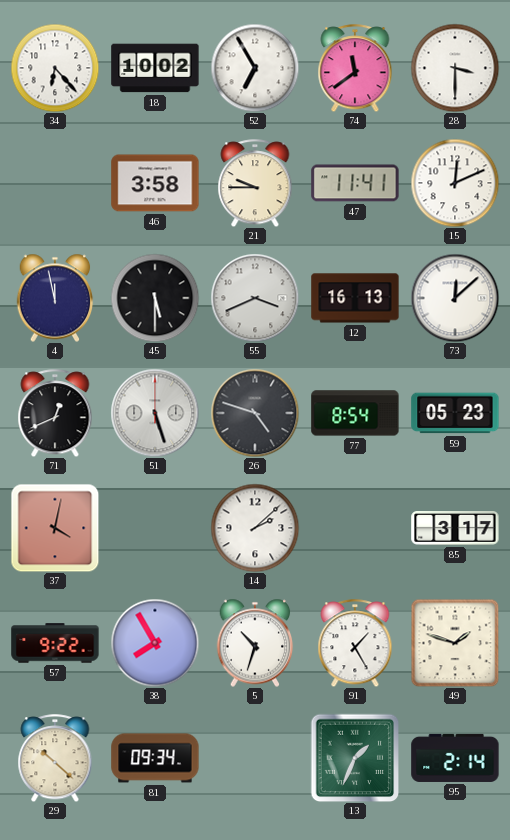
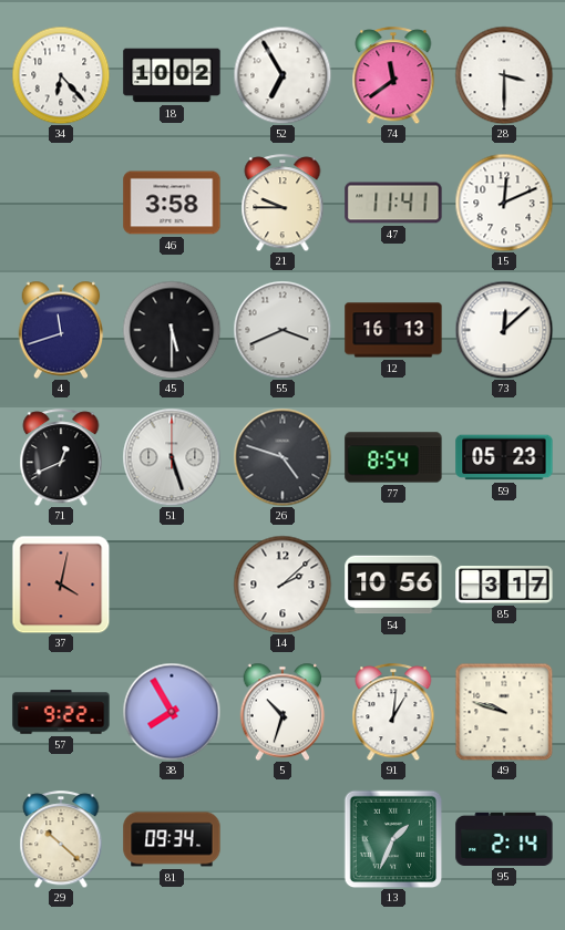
4: 11:58 -> 11:42
54: none -> 10:56
91: 1:25 -> 1:01
49: 1:48 -> 9:48
